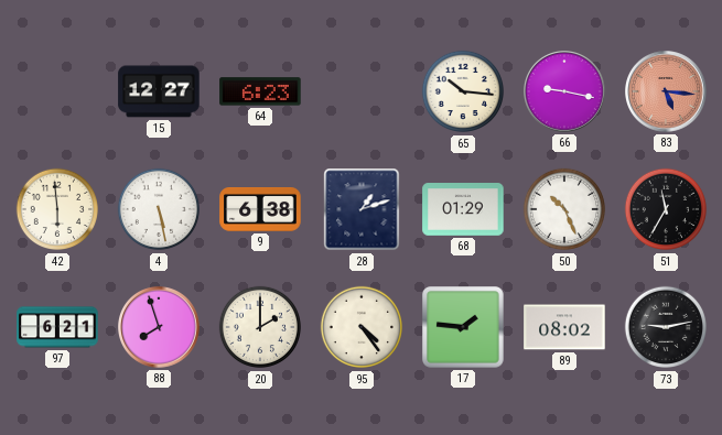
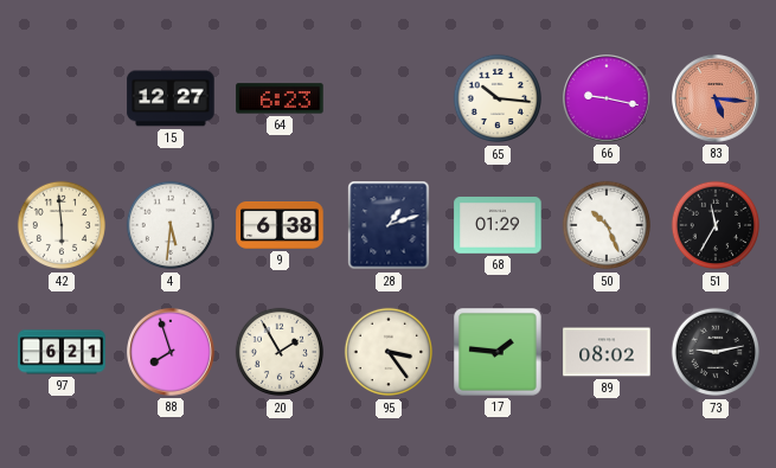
4: 5:28 -> 5:31
20: 2:00 -> 1:55
95: 4:24 -> 3:24
